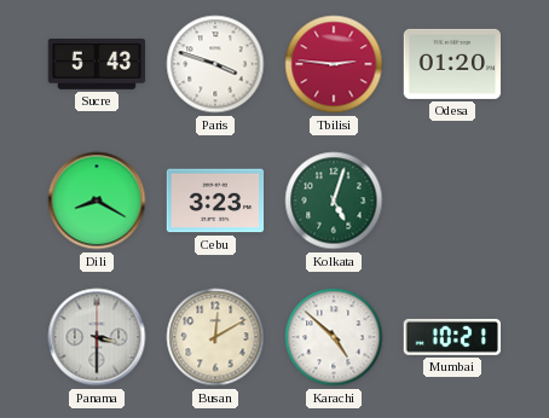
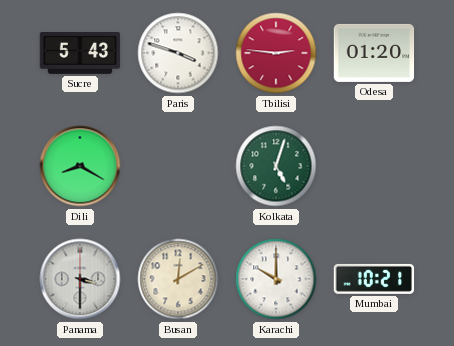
Cebu: 3:23 -> none
Karachi: 4:52 -> 10:00
